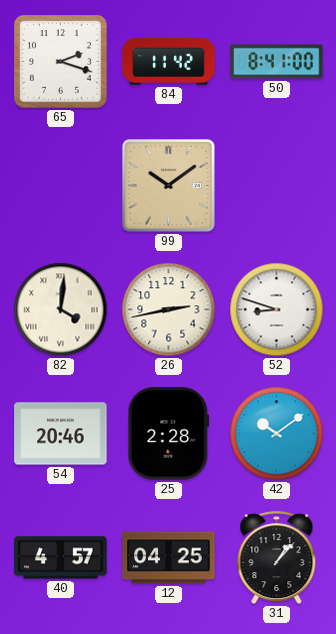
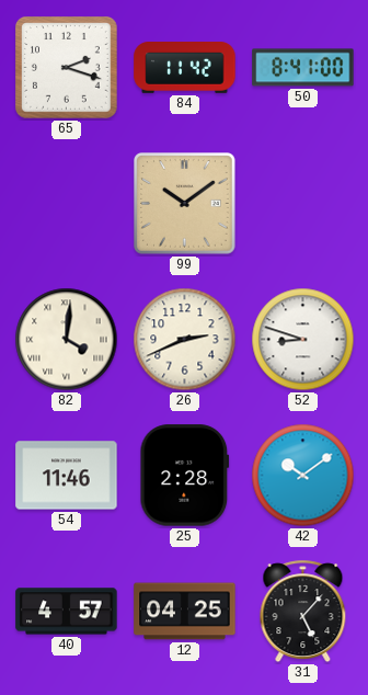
26: 2:43 -> 2:41
54: 20:46 -> 11:46
31: 1:07 -> 5:07
